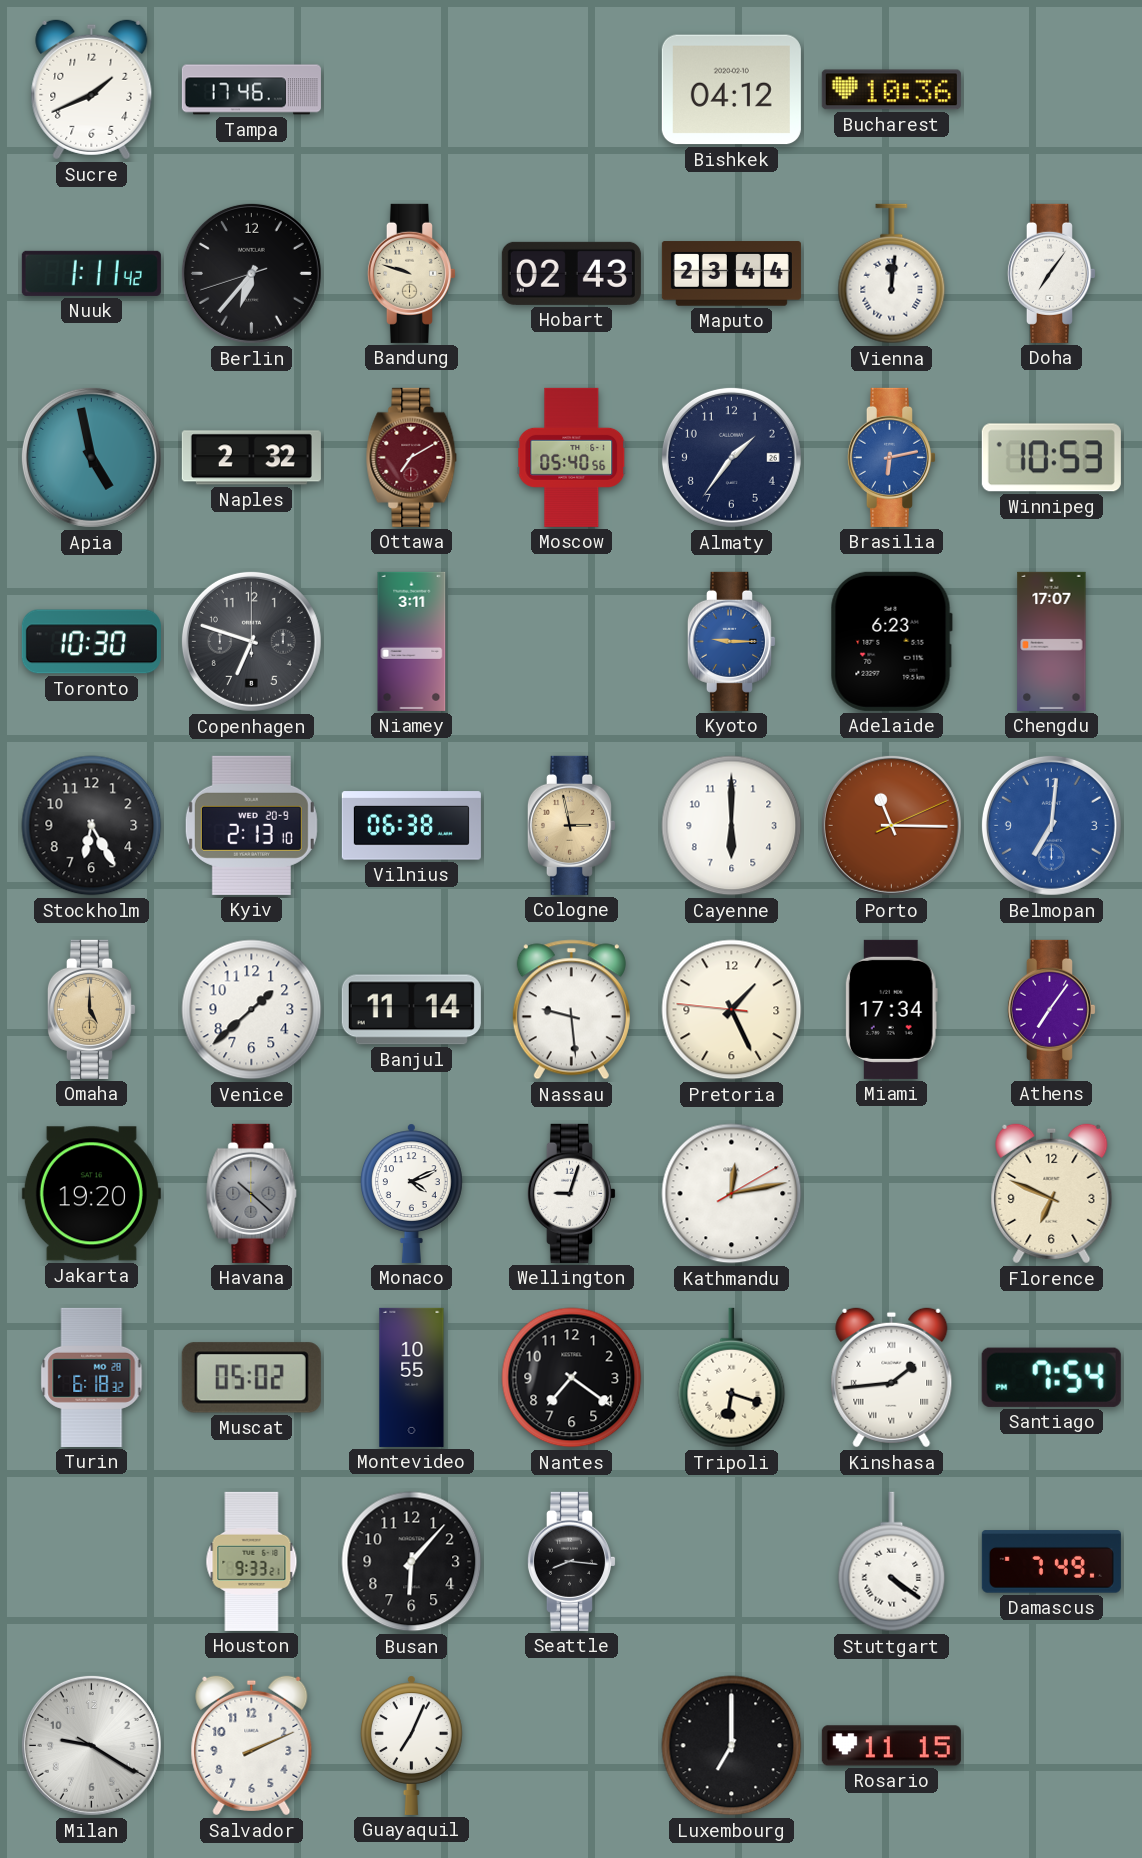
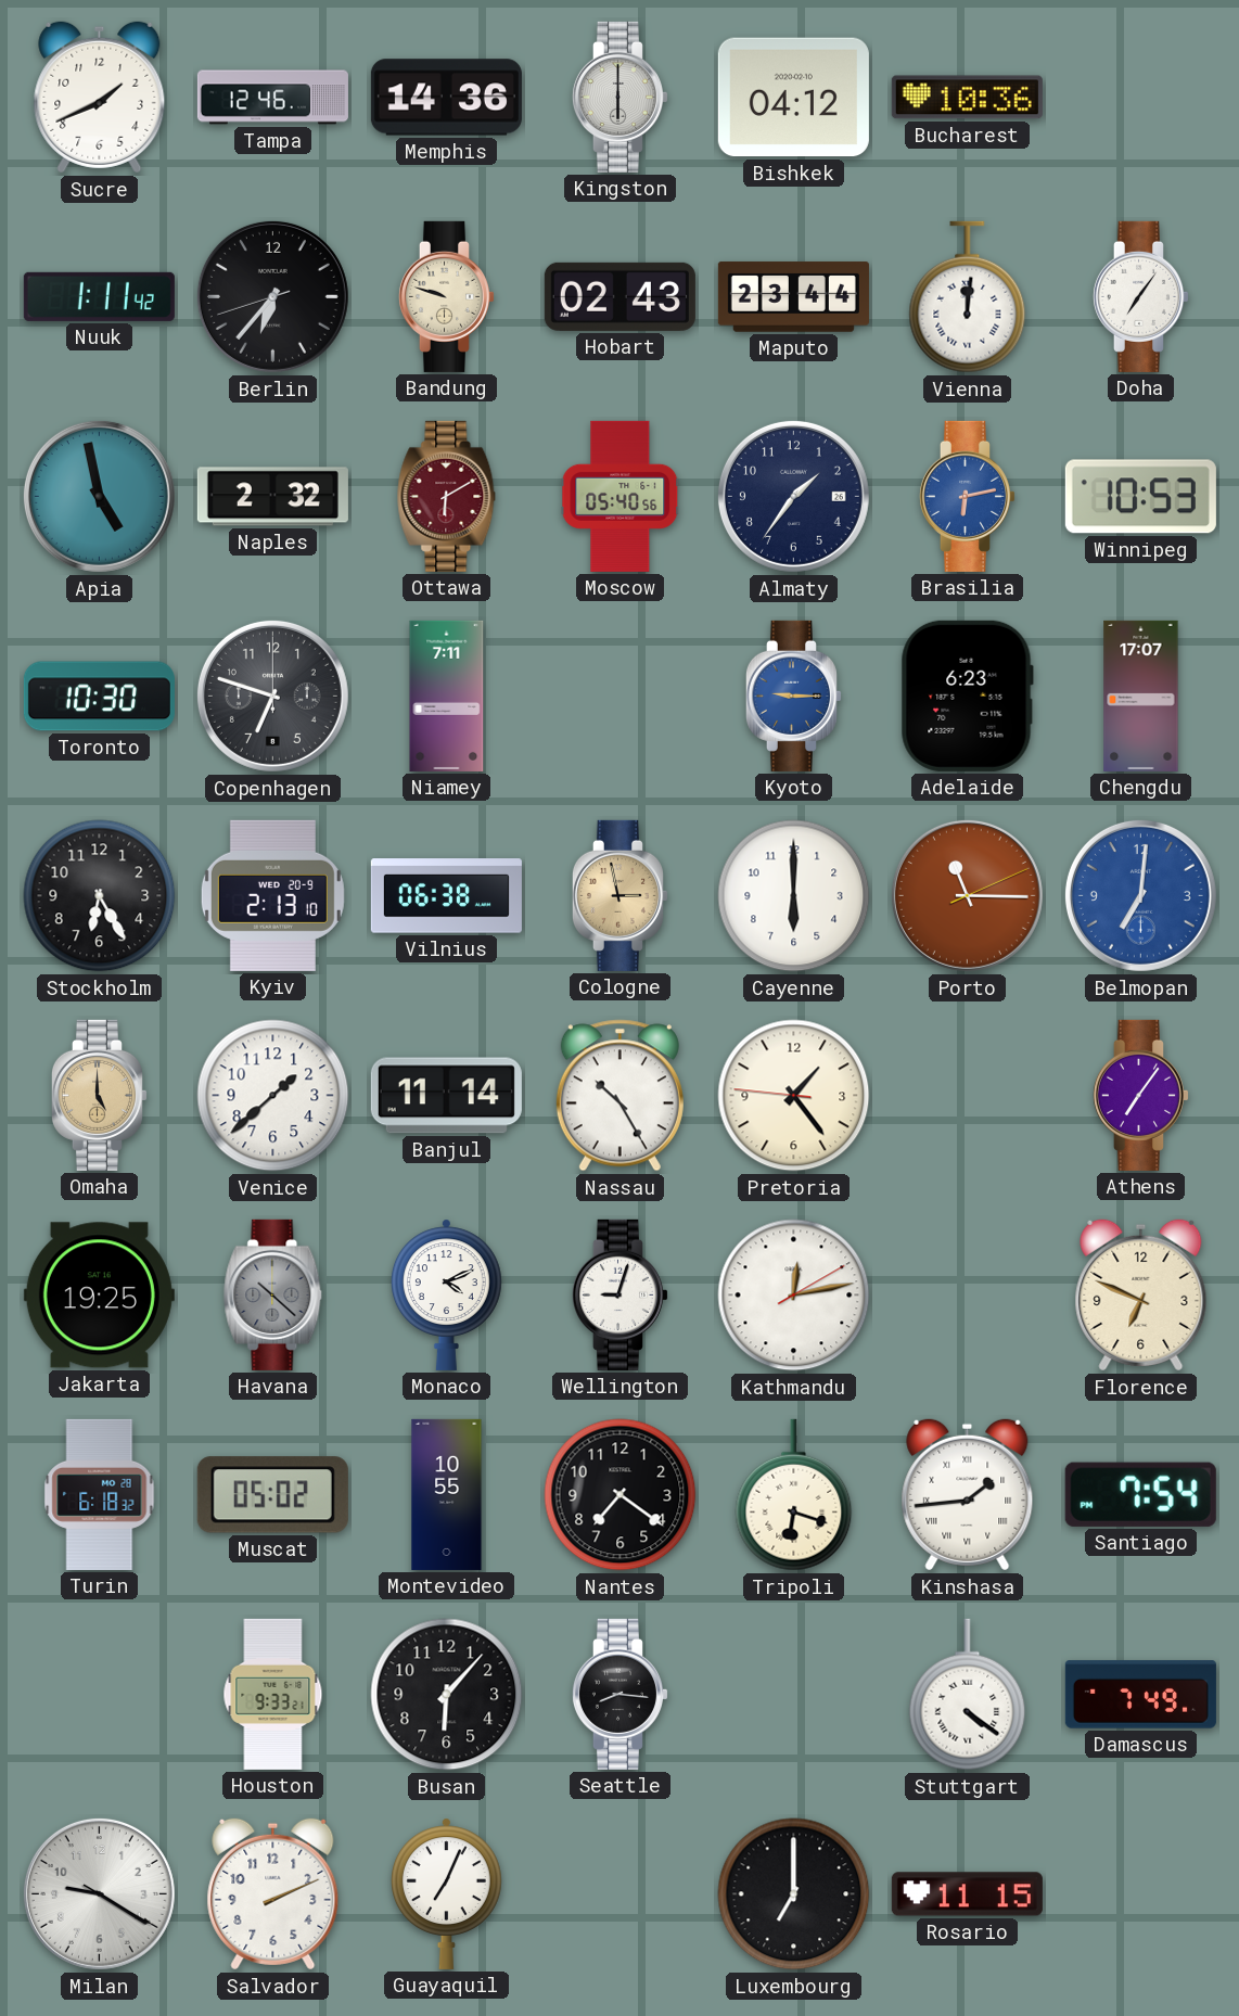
Tampa: 17:46 -> 12:46
Memphis: none -> 14:36
Kingston: none -> 6:00
Ottawa: 7:10 -> 6:10
Niamey: 3:11 -> 7:11
Nassau: 9:29 -> 10:25
Pretoria: 1:25 -> 1:23
Miami: 17:34 -> none
Jakarta: 19:20 -> 19:25
